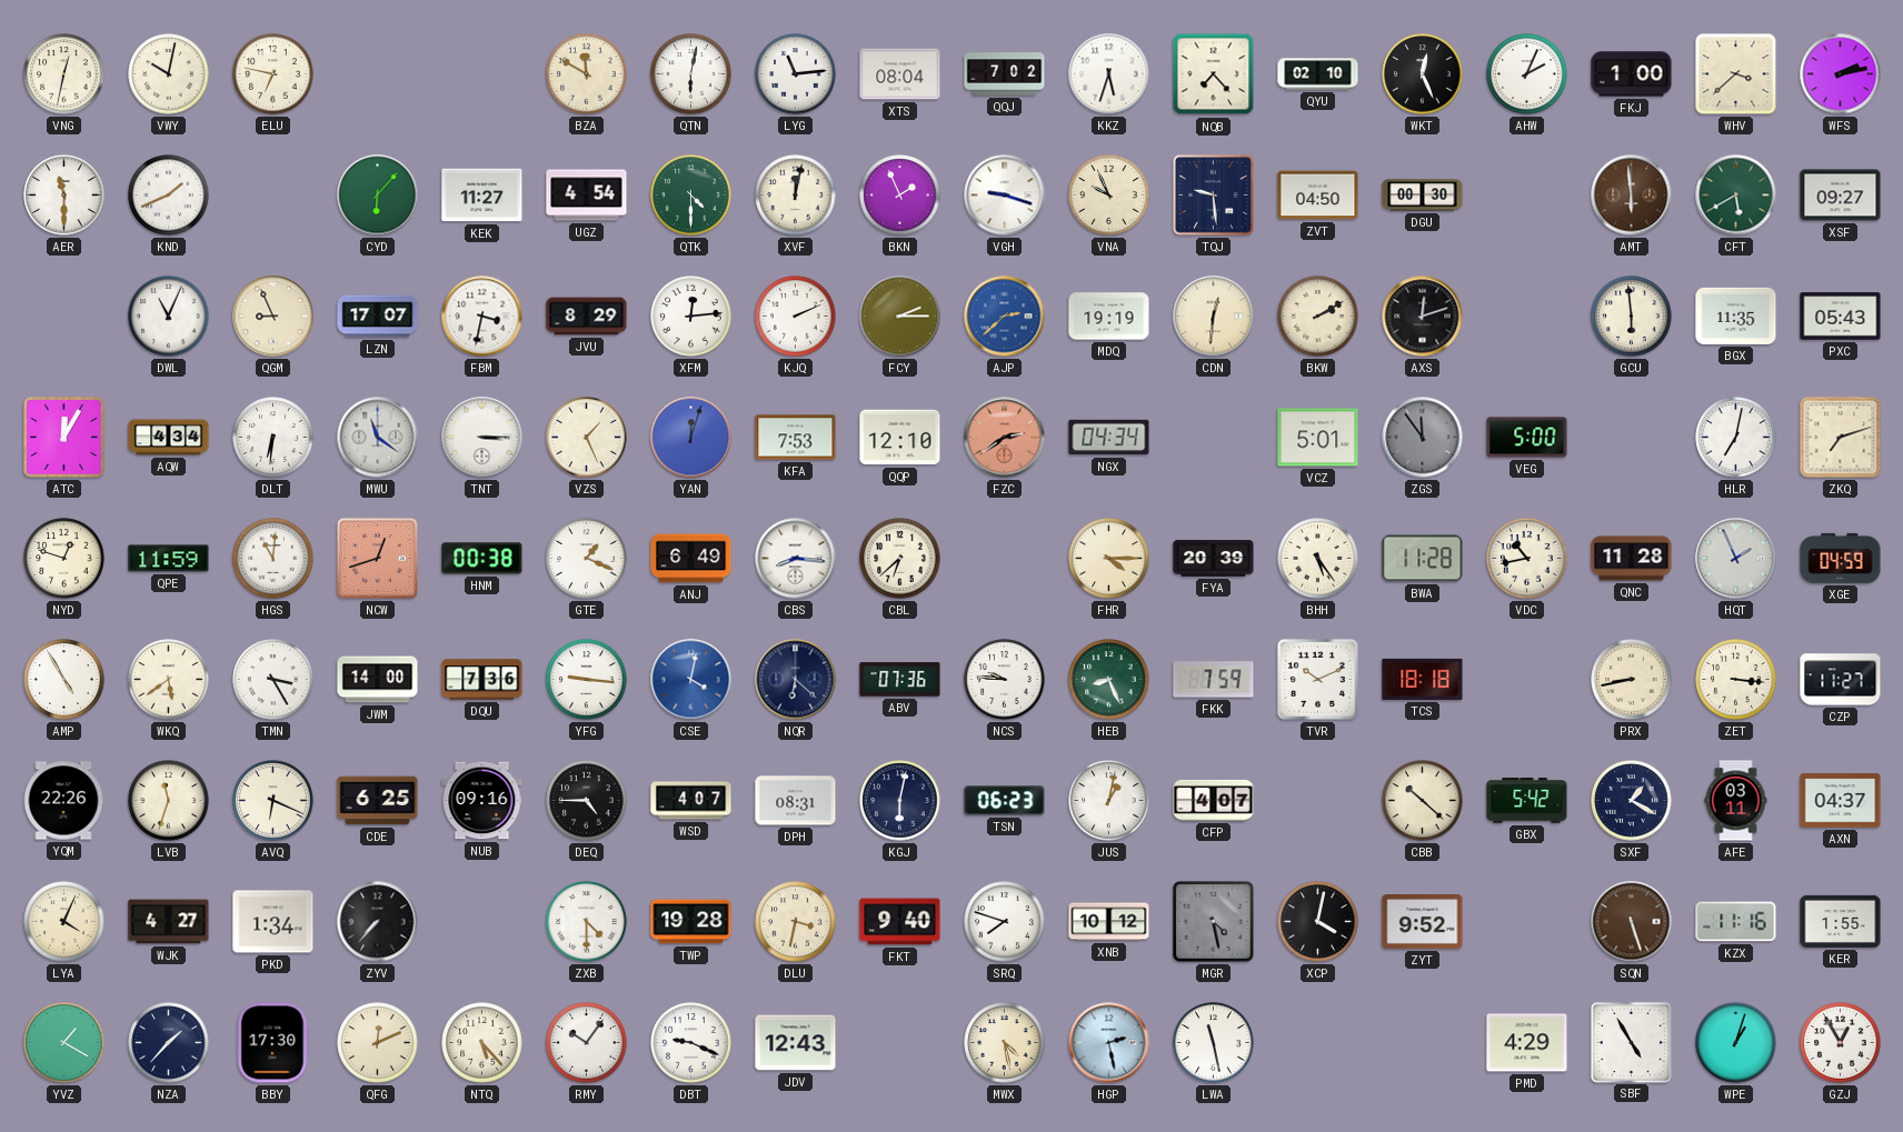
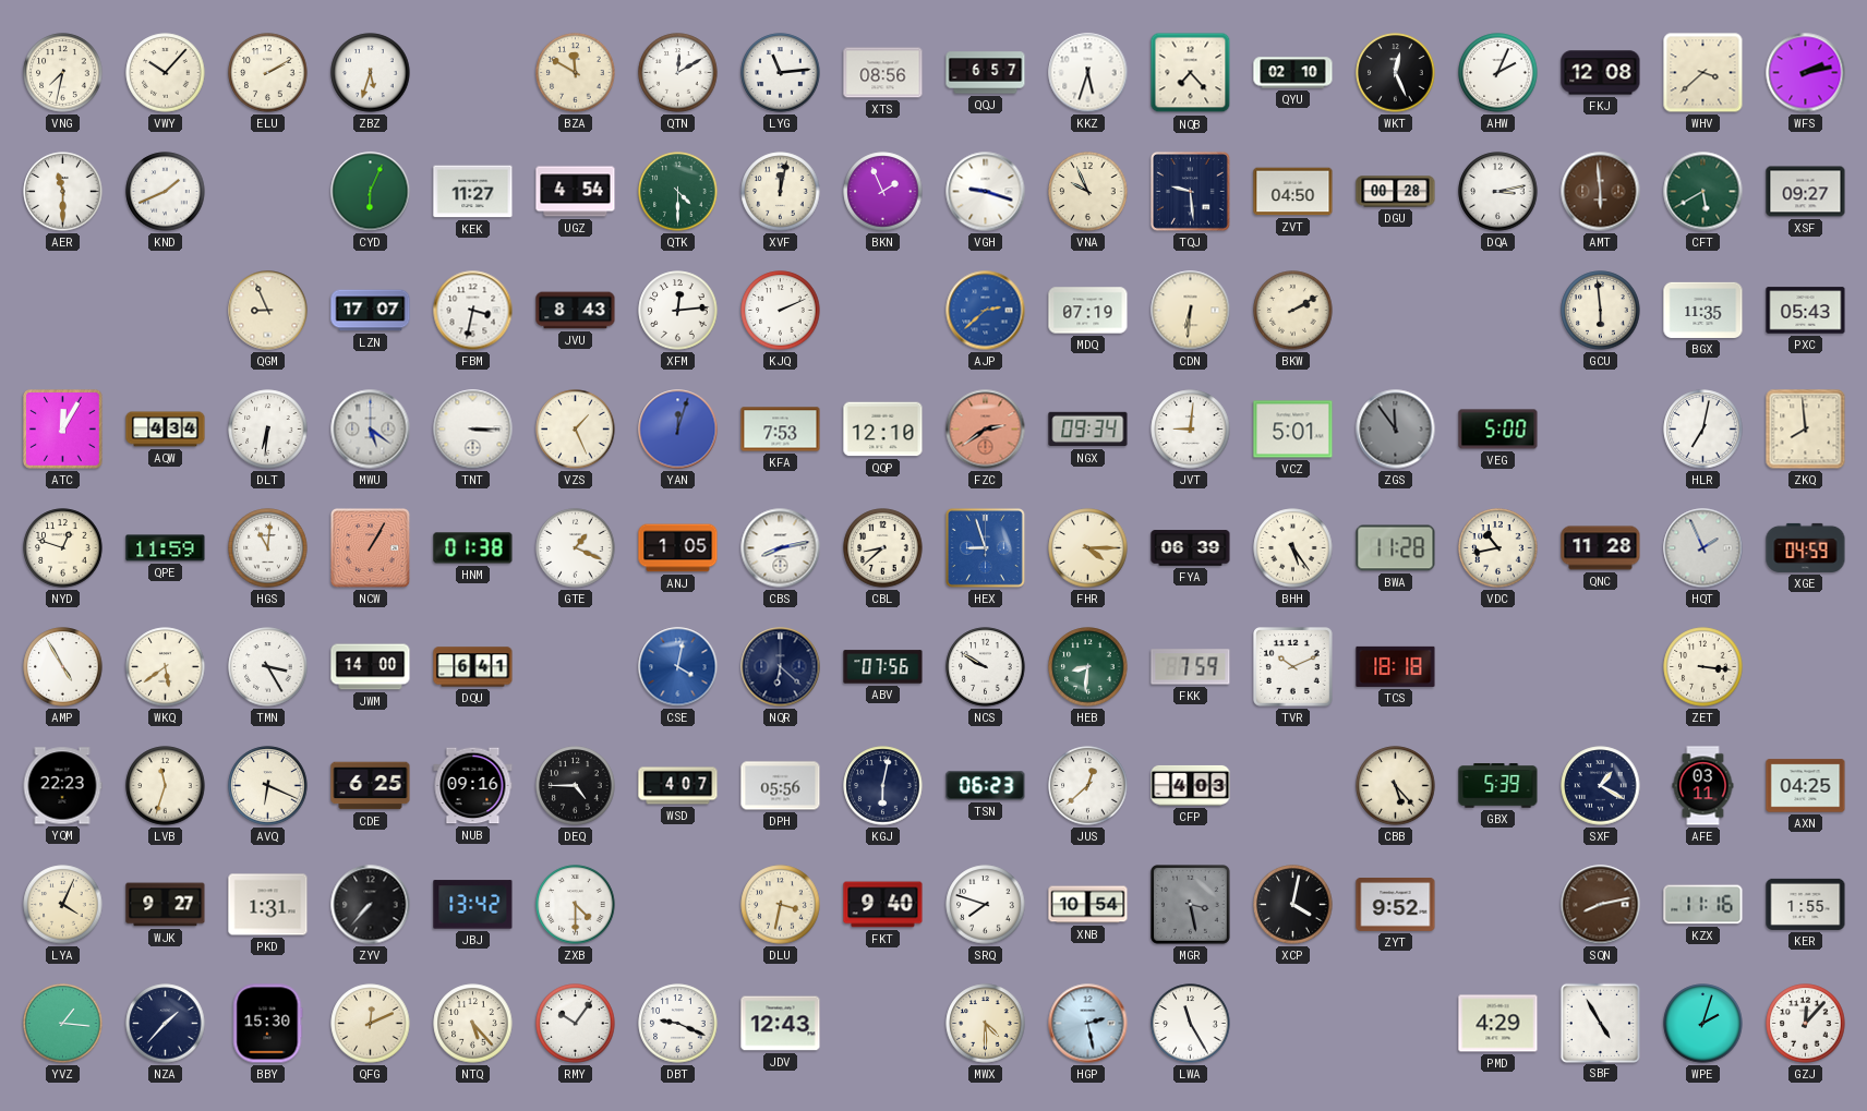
VNG: 12:32 -> 7:32
VWY: 10:02 -> 10:07
ELU: 6:47 -> 2:10
ZBZ: none -> 5:33
QTN: 6:02 -> 12:10
XTS: 08:04 -> 08:56
QQJ: 7:02 -> 6:57
FKJ: 1:00 -> 12:08
CYD: 6:07 -> 6:04
DGU: 00:30 -> 00:28
DQA: none -> 3:13
DWL: 11:04 -> none
JVU: 8:29 -> 8:43
FCY: 2:15 -> none
MDQ: 19:19 -> 07:19
CDN: 12:31 -> 6:31
AXS: 12:12 -> none
MWU: 11:21 -> 5:21
NGX: 04:34 -> 09:34
JVT: none -> 9:01
ZKQ: 7:12 -> 7:59
NCW: 12:42 -> 1:05
HNM: 00:38 -> 01:38
ANJ: 6:49 -> 1:05
CBS: 8:16 -> 8:13
CBL: 6:38 -> 8:38
HEX: none -> 8:57
FYA: 20:39 -> 06:39
DQU: 7:36 -> 6:41
YFG: 9:16 -> none
ABV: 07:36 -> 07:56
NCS: 9:46 -> 9:50
HEB: 8:26 -> 8:31
PRX: 8:43 -> none
CZP: 11:27 -> none
YQM: 22:26 -> 22:23
DPH: 08:31 -> 05:56
JUS: 1:02 -> 12:38
CFP: 4:07 -> 4:03
CBB: 10:22 -> 5:23
GBX: 5:42 -> 5:39
AXN: 04:37 -> 04:25
WJK: 4:27 -> 9:27
PKD: 1:34 -> 1:31
JBJ: none -> 13:42
TWP: 19:28 -> none
XNB: 10:12 -> 10:54
MGR: 4:28 -> 3:28
SQN: 5:27 -> 8:13
YVZ: 1:20 -> 1:16
BBY: 17:30 -> 15:30
MWX: 4:28 -> 4:30
LWA: 11:28 -> 11:25
WPE: 1:03 -> 2:03
GZJ: 12:55 -> 12:07
